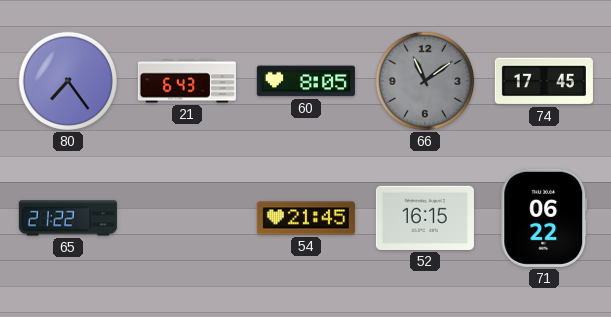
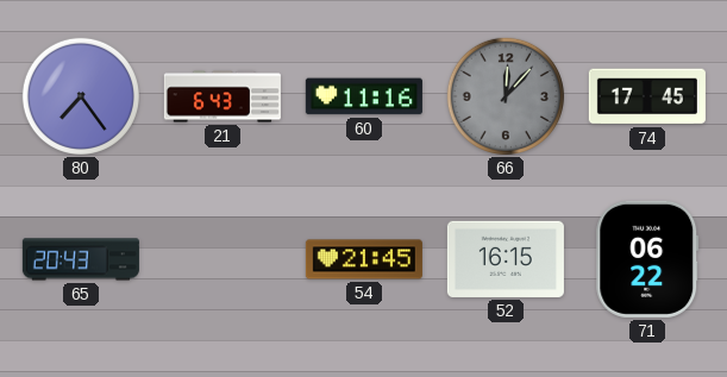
60: 8:05 -> 11:16
66: 11:09 -> 12:07
65: 21:22 -> 20:43
